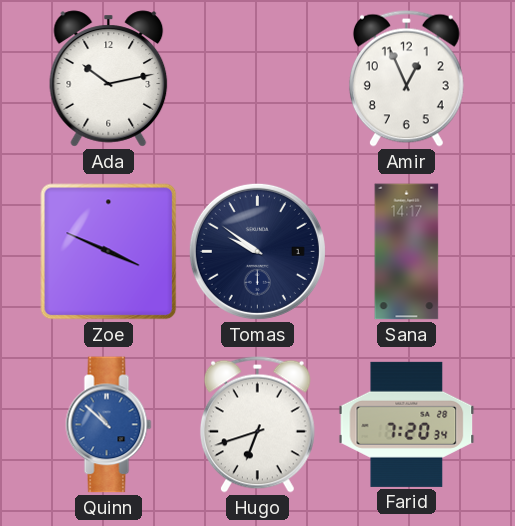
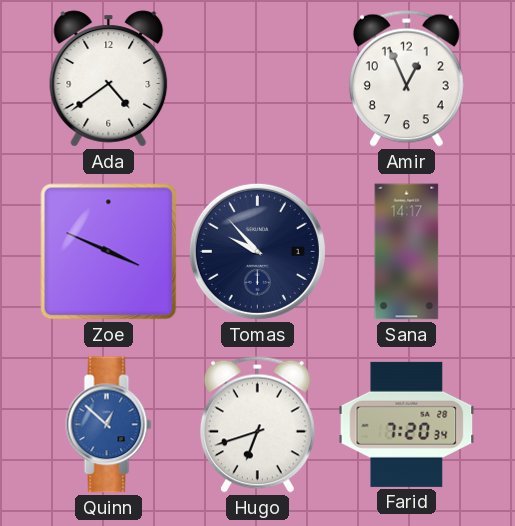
Ada: 10:13 -> 4:39
Tomas: 9:51 -> 9:53
Quinn: 10:52 -> 12:52
